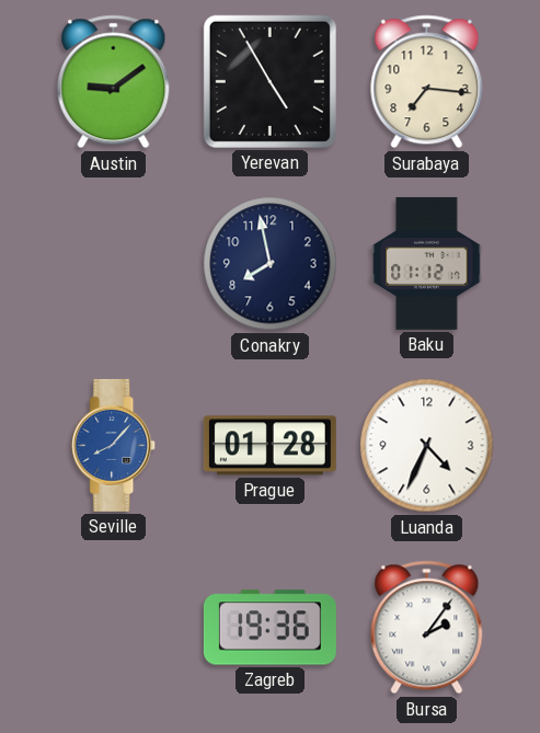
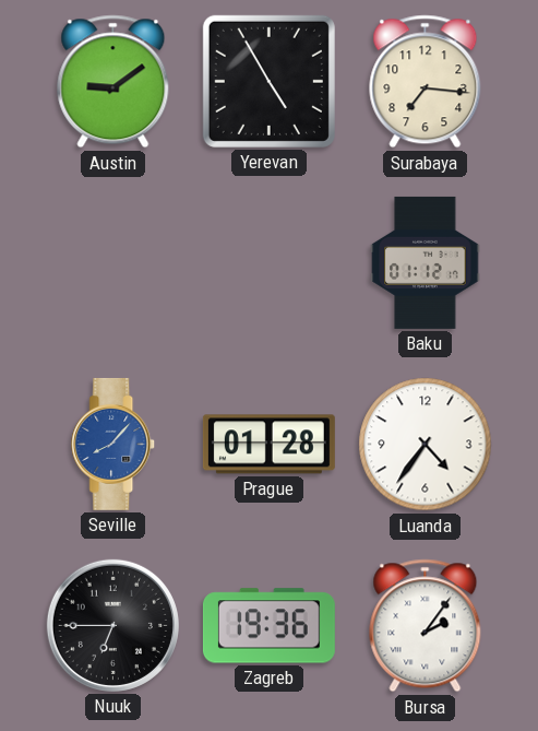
Conakry: 7:58 -> none
Luanda: 4:34 -> 4:36
Nuuk: none -> 6:45
